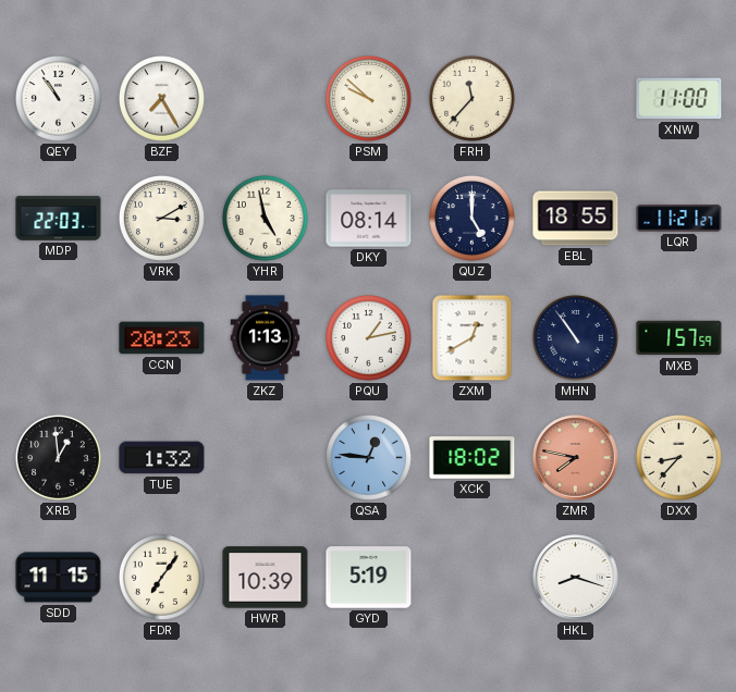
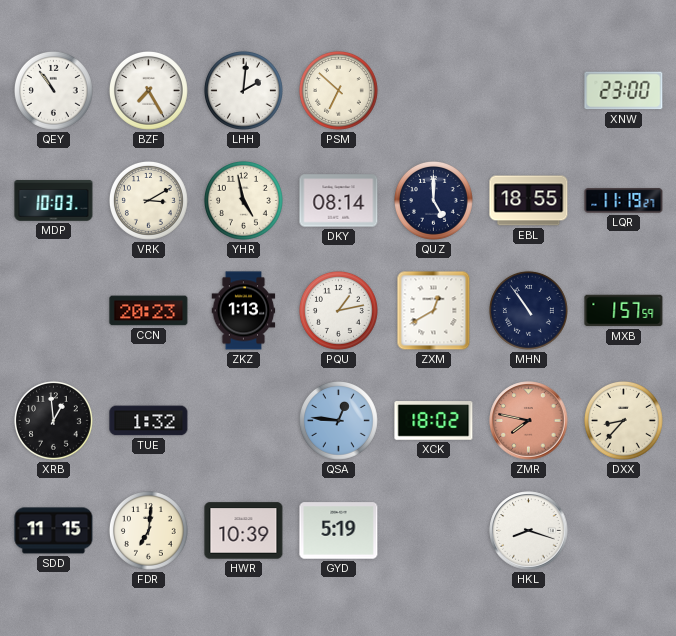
LHH: none -> 2:01
PSM: 9:52 -> 6:52
FRH: 11:37 -> none
XNW: 11:00 -> 23:00
MDP: 22:03 -> 10:03
LQR: 11:21 -> 11:19
FDR: 7:06 -> 7:01
